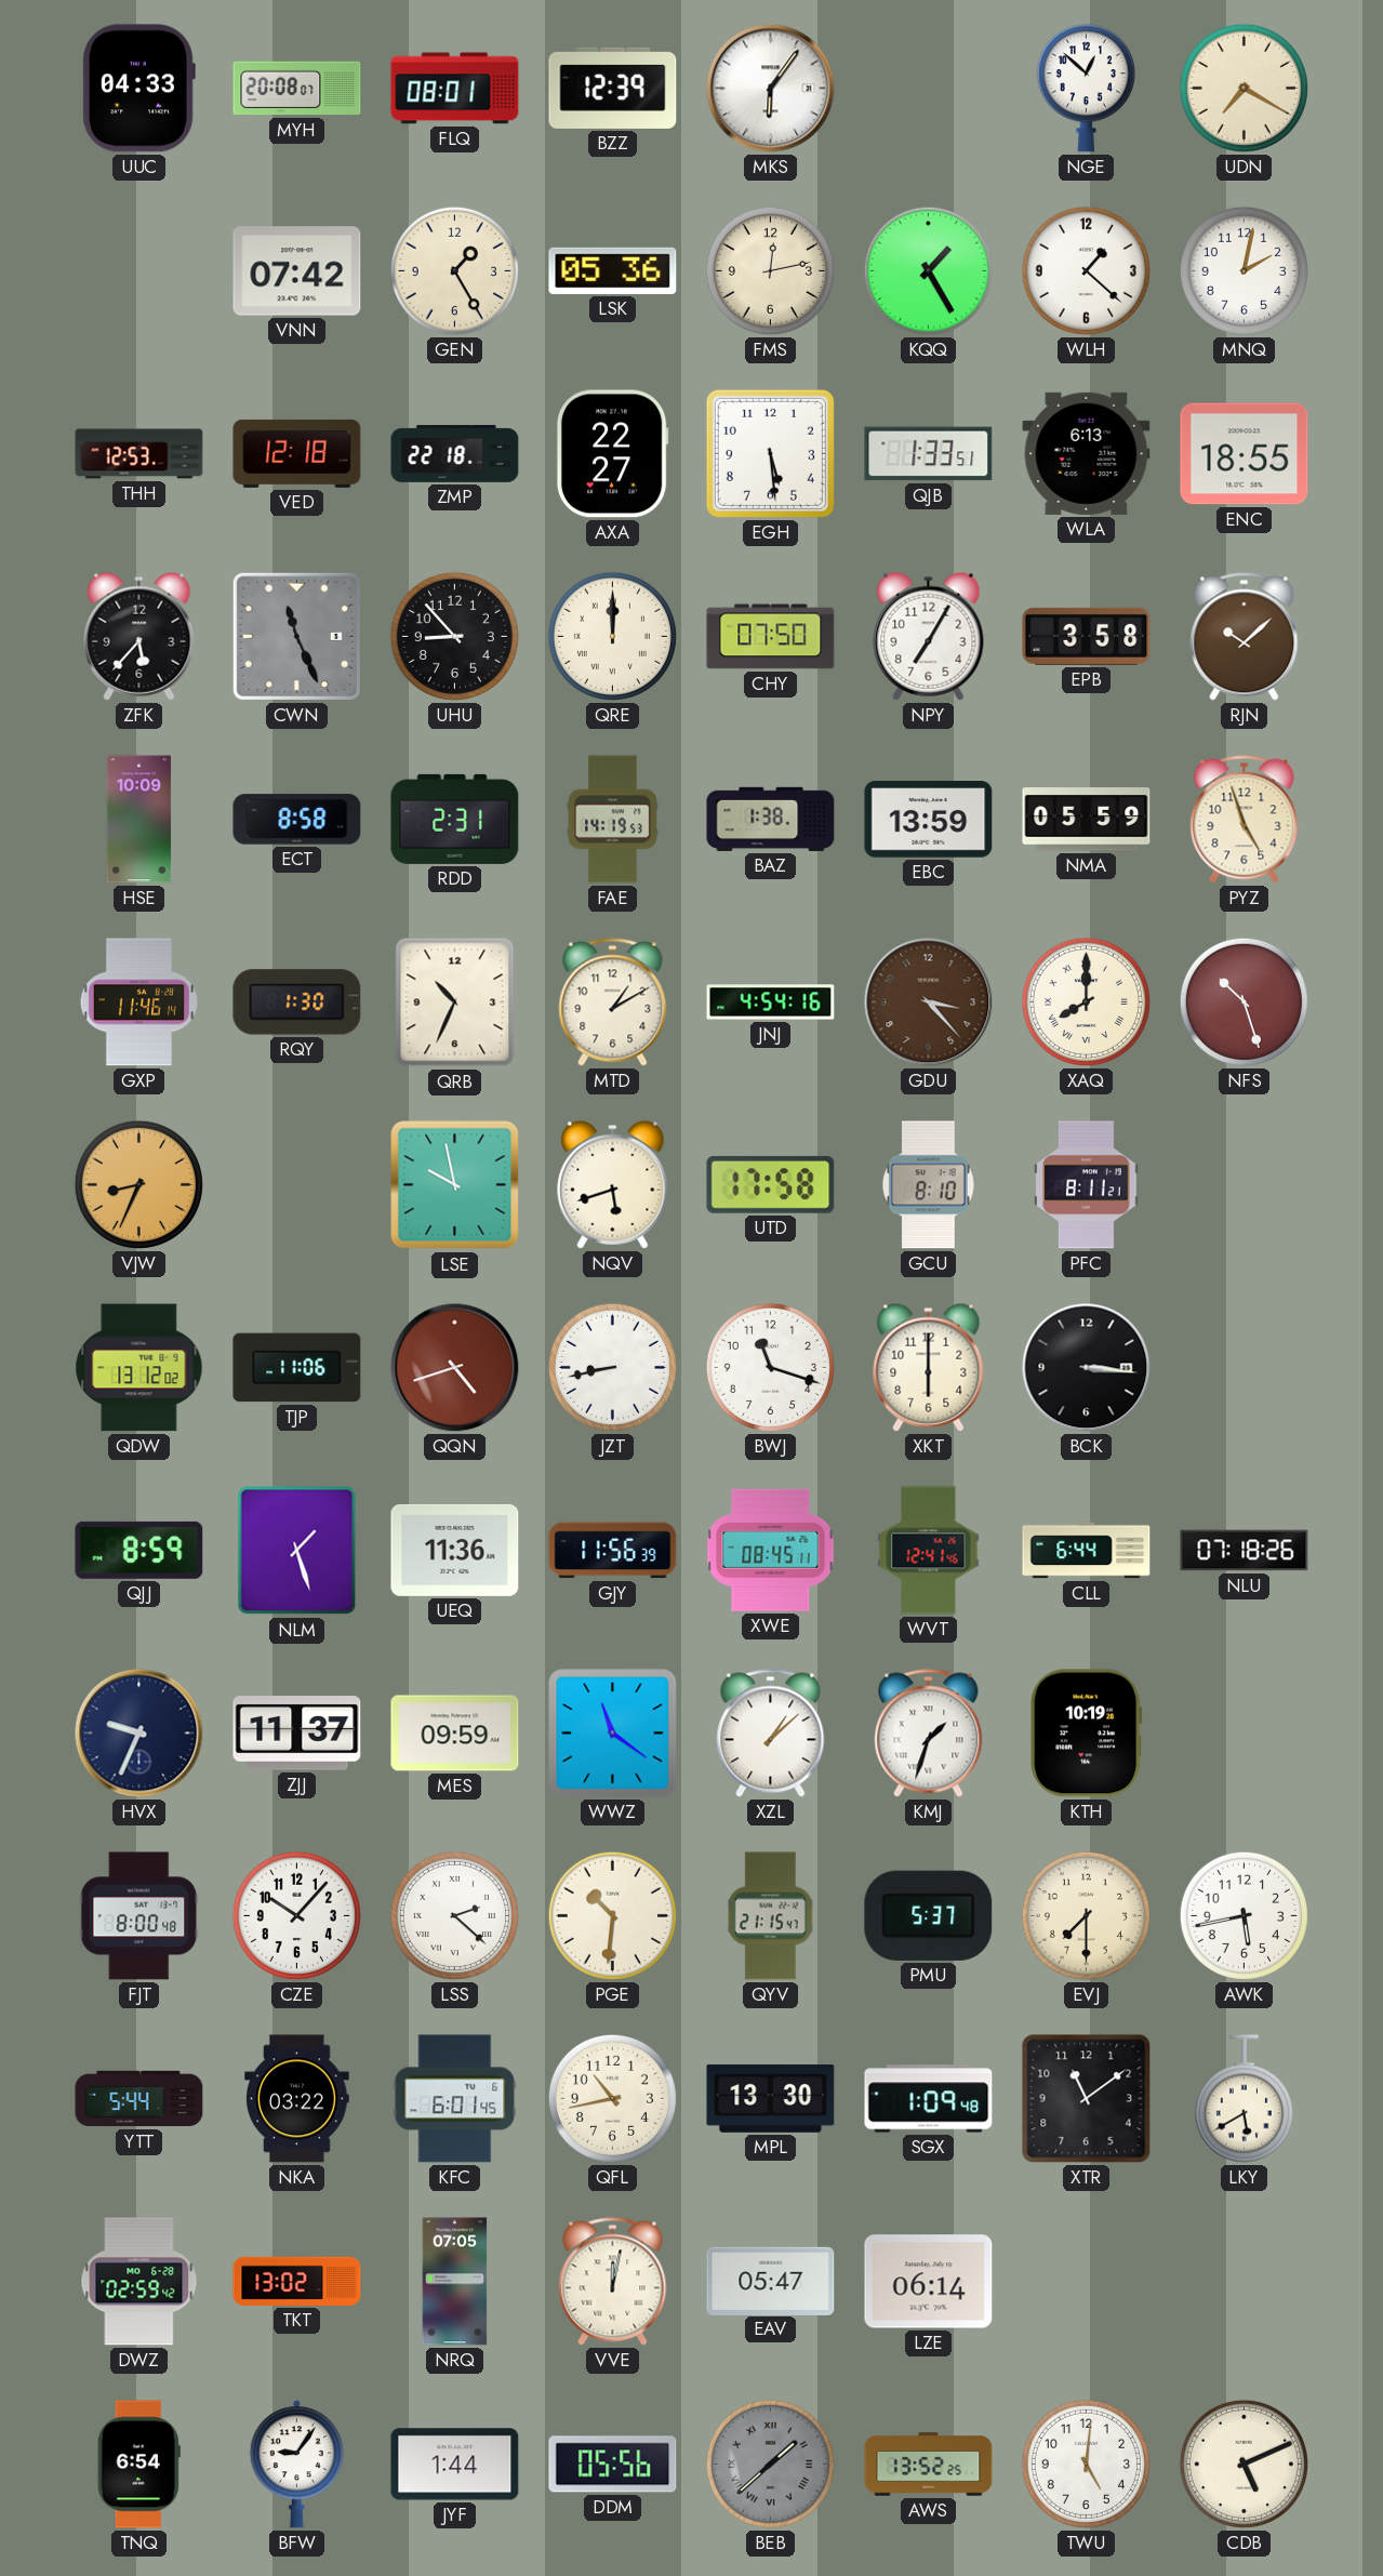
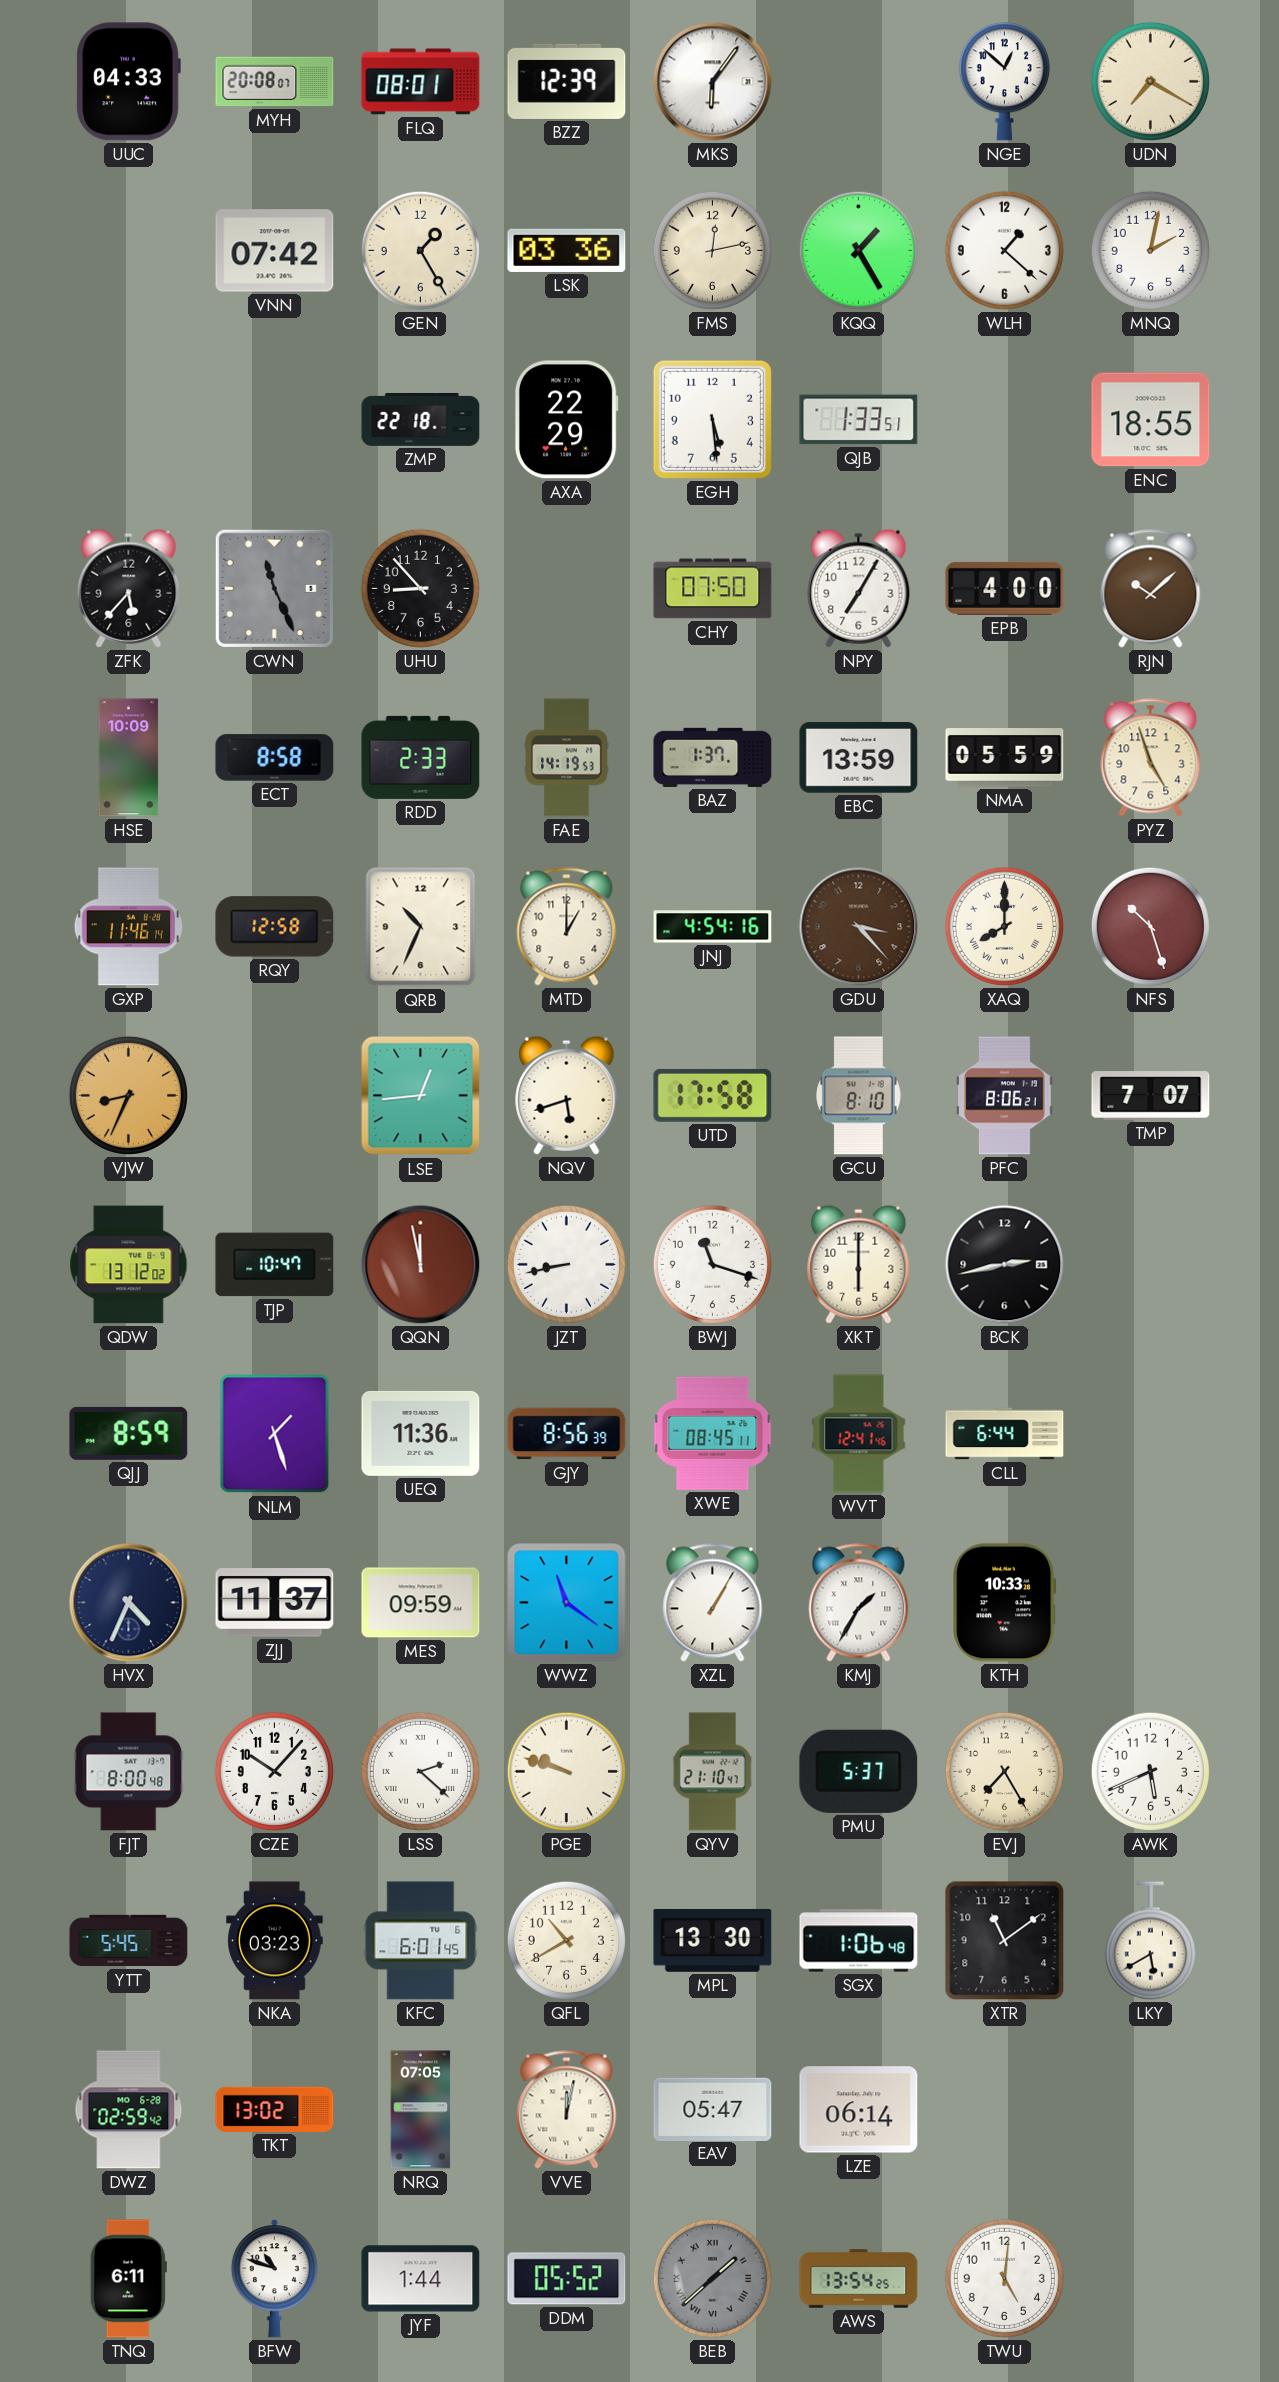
LSK: 05:36 -> 03:36
THH: 12:53 -> none
VED: 12:18 -> none
AXA: 22:27 -> 22:29
WLA: 6:13 -> none
QRE: 12:00 -> none
EPB: 3:58 -> 4:00
RDD: 2:31 -> 2:33
BAZ: 1:38 -> 1:37
RQY: 1:30 -> 12:58
MTD: 1:10 -> 1:00
LSE: 9:58 -> 12:44
PFC: 8:11 -> 8:06
TMP: none -> 7:07
TJP: 11:06 -> 10:47
QQN: 4:42 -> 11:58
BCK: 3:16 -> 2:43
GJY: 11:56 -> 8:56
NLU: 07:18 -> none
HVX: 9:34 -> 4:34
XZL: 1:08 -> 1:05
KMJ: 1:33 -> 1:35
KTH: 10:19 -> 10:33
PGE: 10:31 -> 9:48
QYV: 21:15 -> 21:10
EVJ: 7:30 -> 7:25
AWK: 5:43 -> 5:41
YTT: 5:44 -> 5:45
NKA: 03:22 -> 03:23
QFL: 10:43 -> 10:40
SGX: 1:09 -> 1:06
TNQ: 6:54 -> 6:11
BFW: 9:06 -> 10:48
DDM: 05:56 -> 05:52
AWS: 13:52 -> 13:54
CDB: 5:11 -> none
